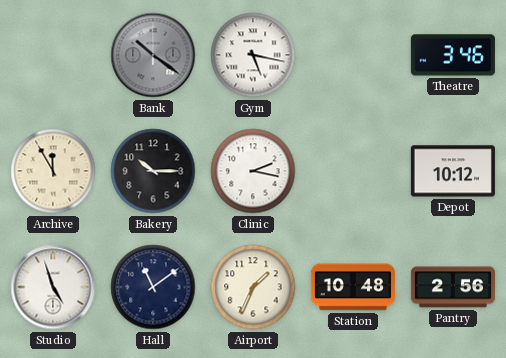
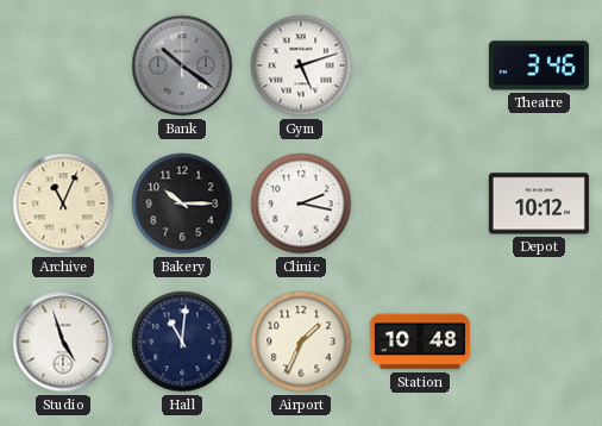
Gym: 5:17 -> 5:12
Archive: 11:55 -> 11:04
Hall: 11:09 -> 11:01
Pantry: 2:56 -> none
